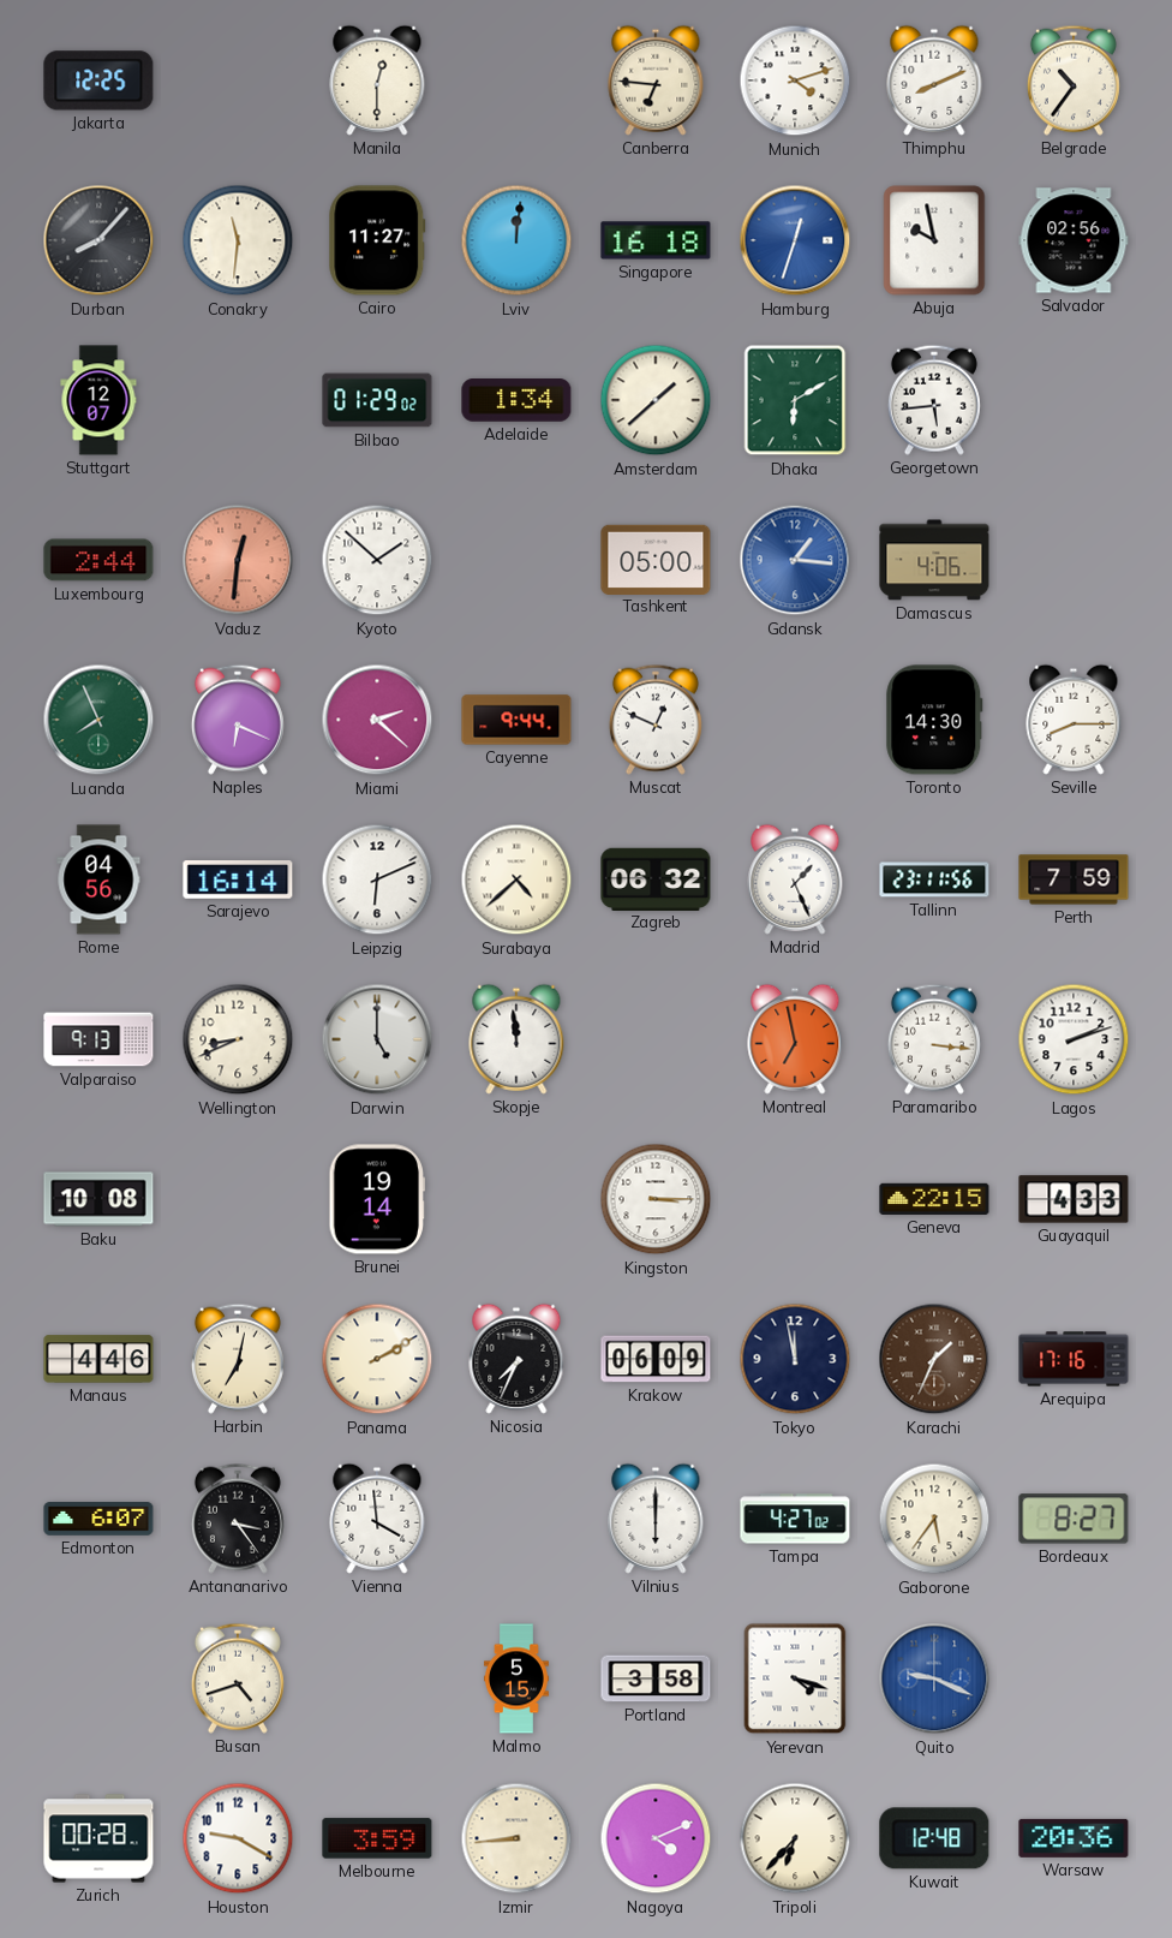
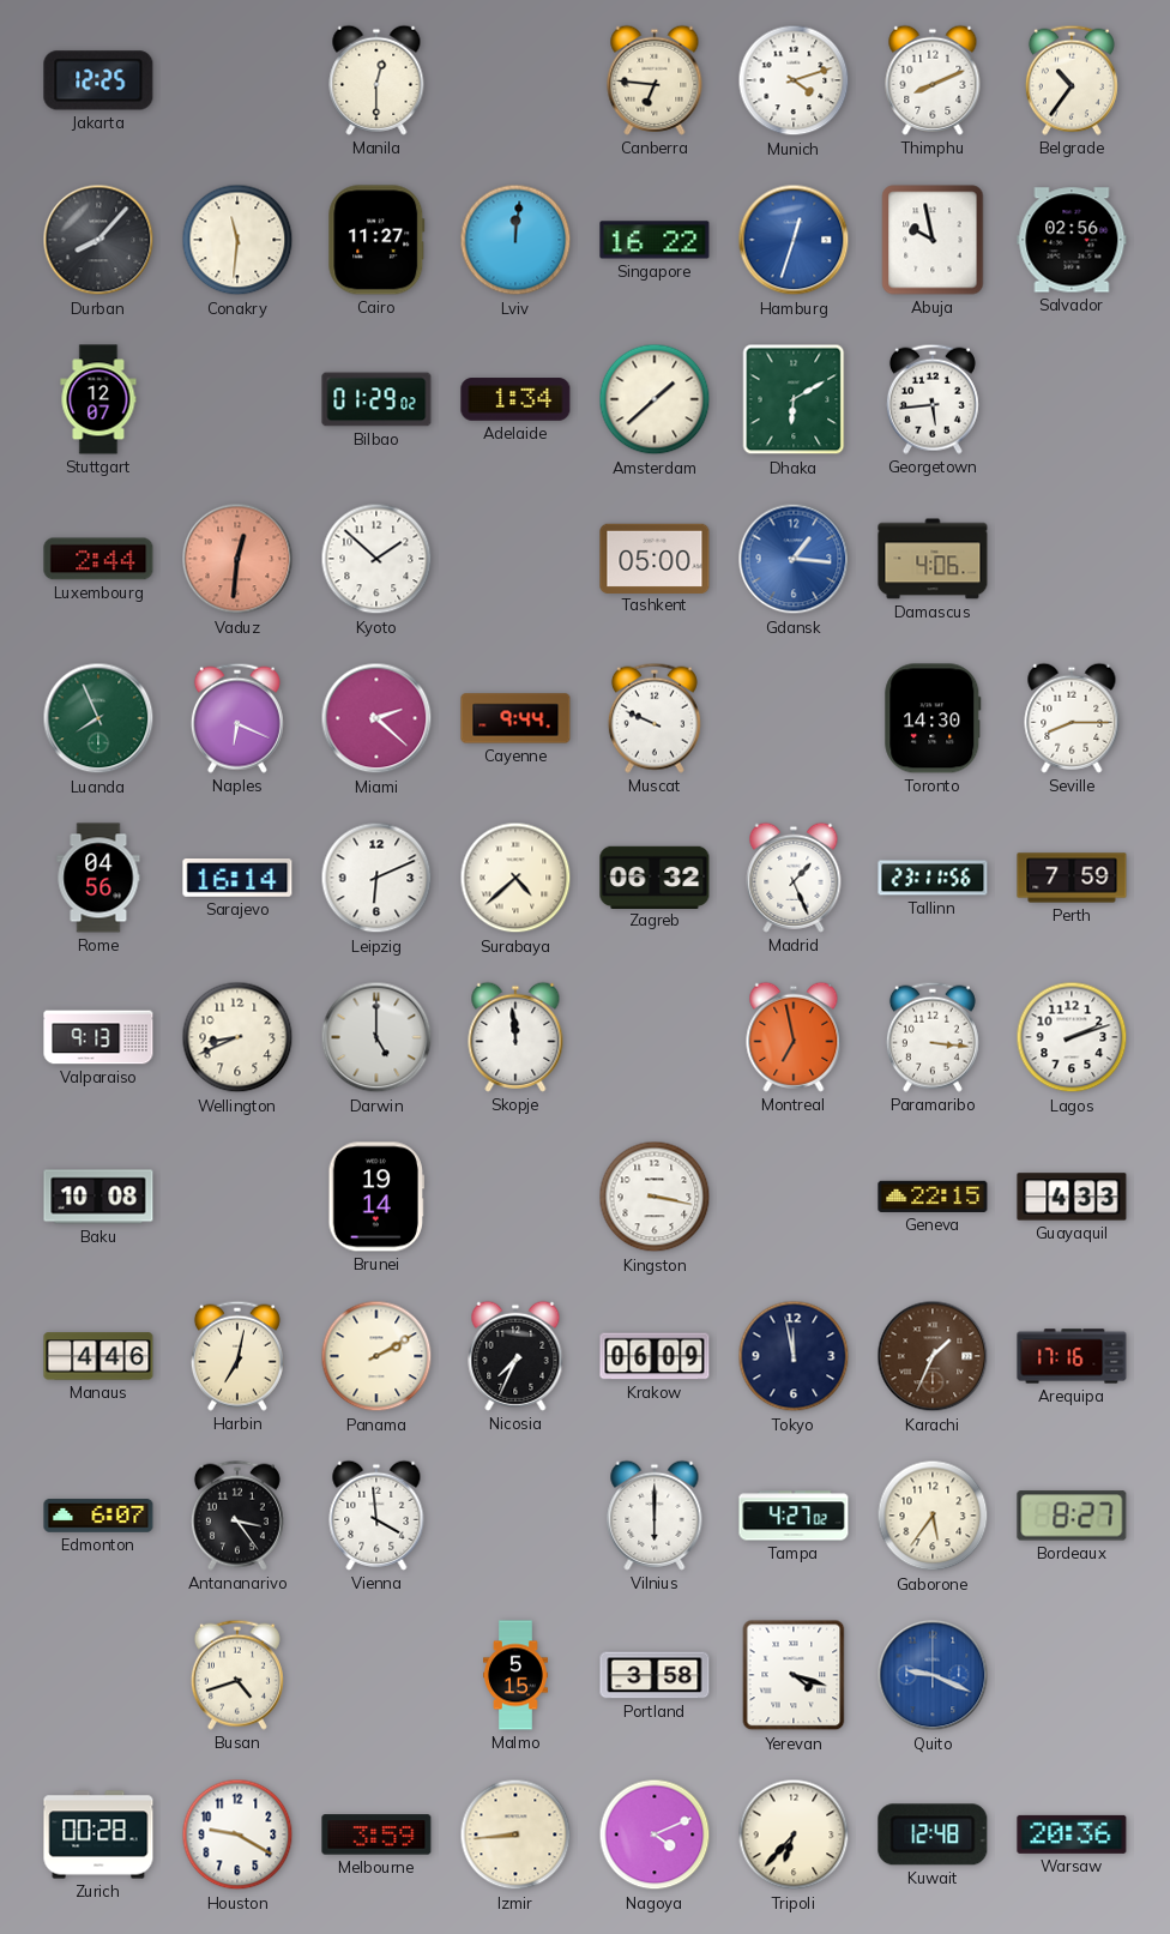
Singapore: 16:18 -> 16:22
Muscat: 12:49 -> 9:49
Kingston: 3:15 -> 3:17
